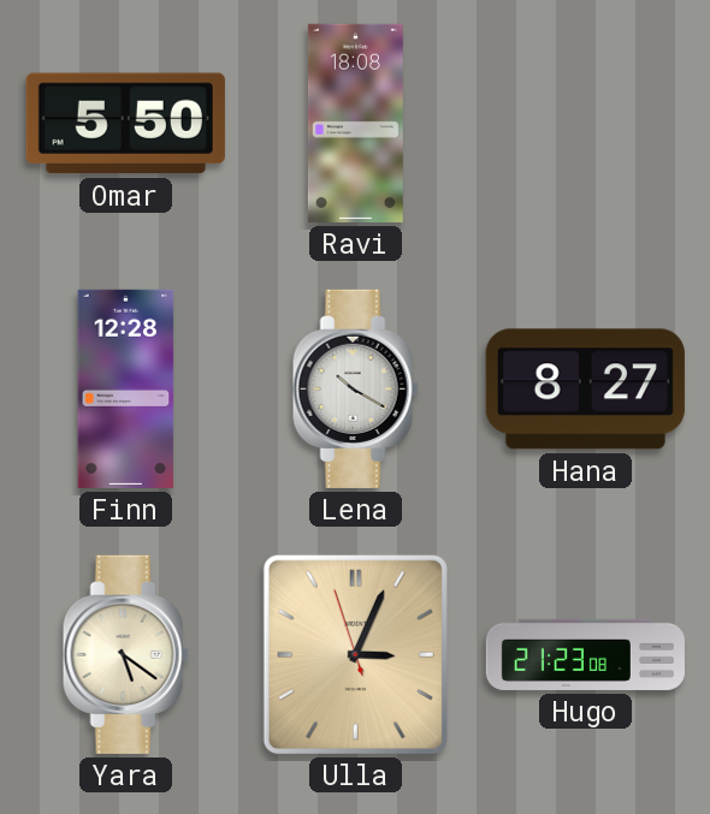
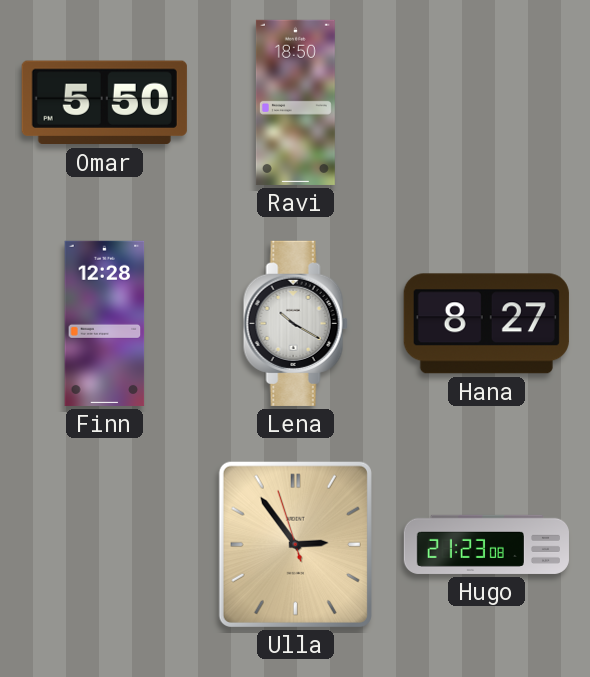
Ravi: 18:08 -> 18:50
Yara: 5:21 -> none
Ulla: 3:03 -> 2:53
